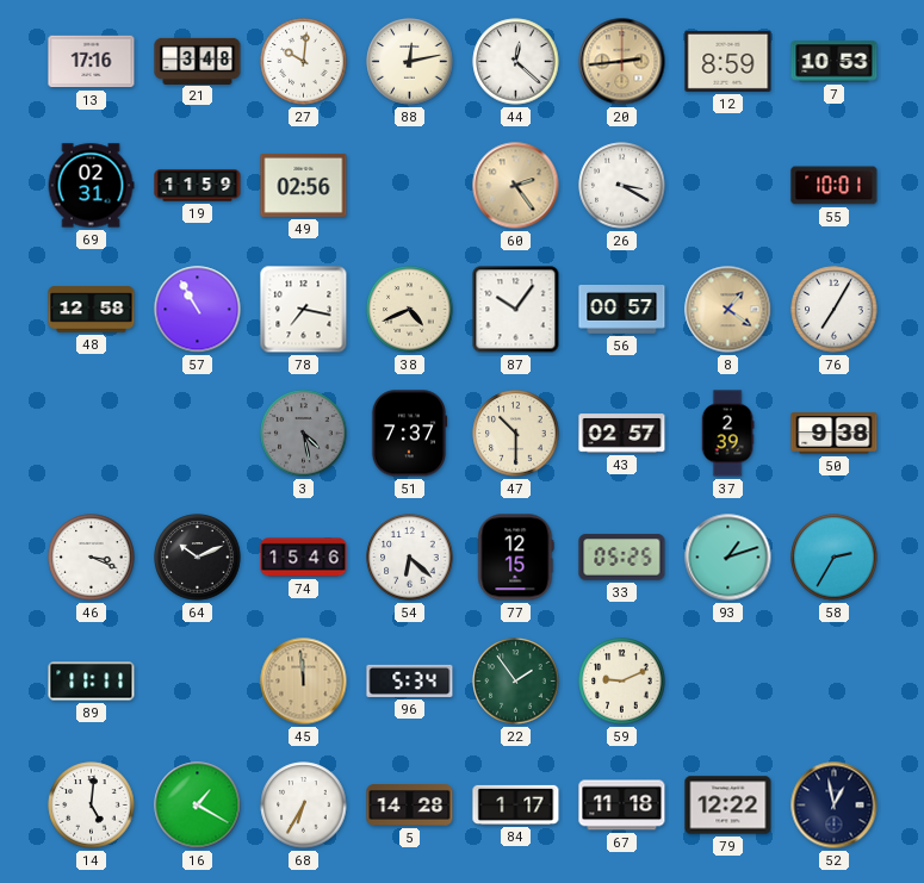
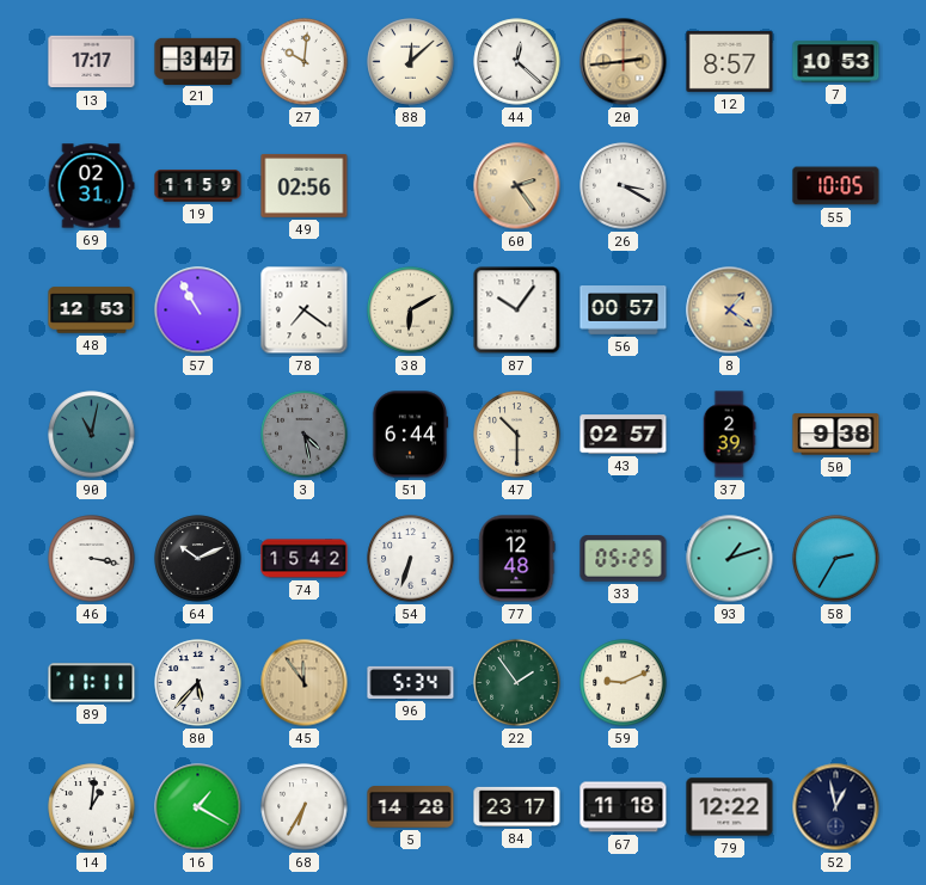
13: 17:16 -> 17:17
21: 3:48 -> 3:47
88: 12:13 -> 12:08
12: 8:59 -> 8:57
55: 10:01 -> 10:05
48: 12:58 -> 12:53
78: 7:17 -> 7:21
38: 4:41 -> 6:10
76: 7:05 -> none
90: none -> 11:02
51: 7:37 -> 6:44
46: 3:19 -> 3:17
74: 15:46 -> 15:42
54: 6:22 -> 6:33
77: 12:15 -> 12:48
80: none -> 5:37
45: 11:59 -> 11:54
14: 5:01 -> 1:01
84: 1:17 -> 23:17
